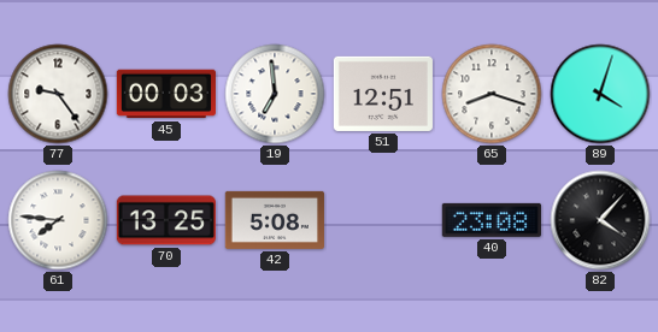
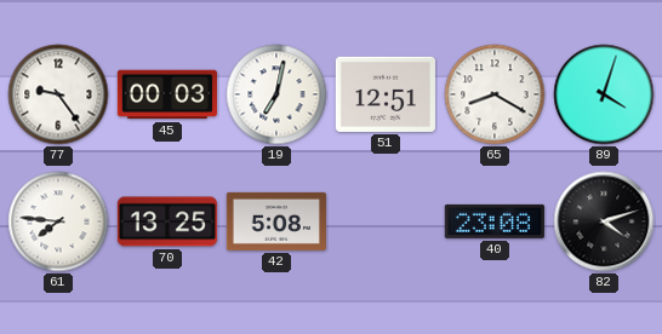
19: 6:59 -> 7:02
65: 8:18 -> 8:20
82: 4:07 -> 4:12
